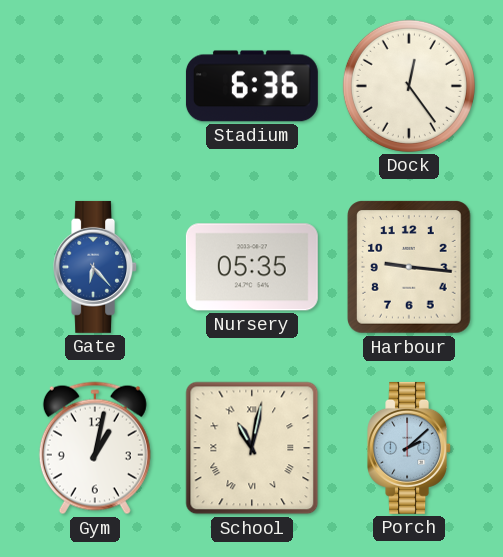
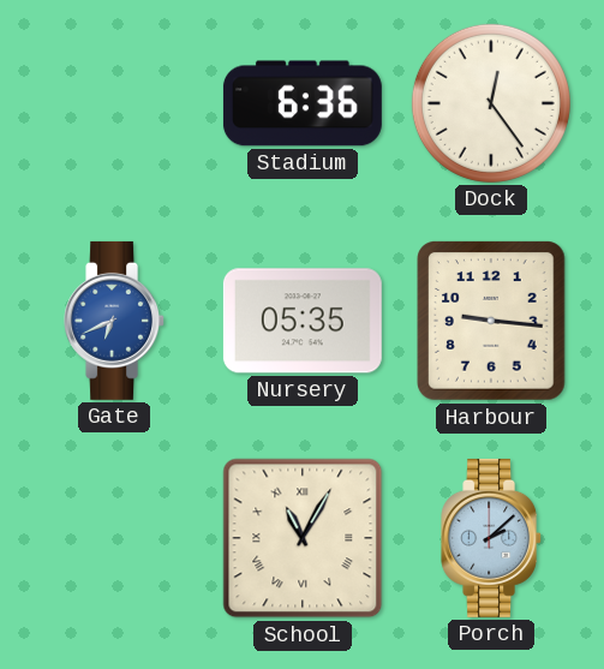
Gate: 6:23 -> 6:41
Gym: 1:02 -> none
School: 11:02 -> 11:05
